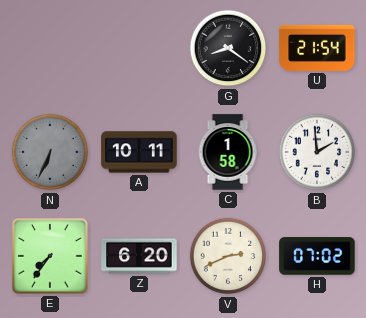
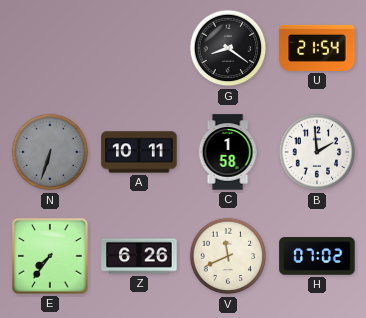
N: 6:34 -> 6:33
Z: 6:20 -> 6:26
V: 2:41 -> 11:41
